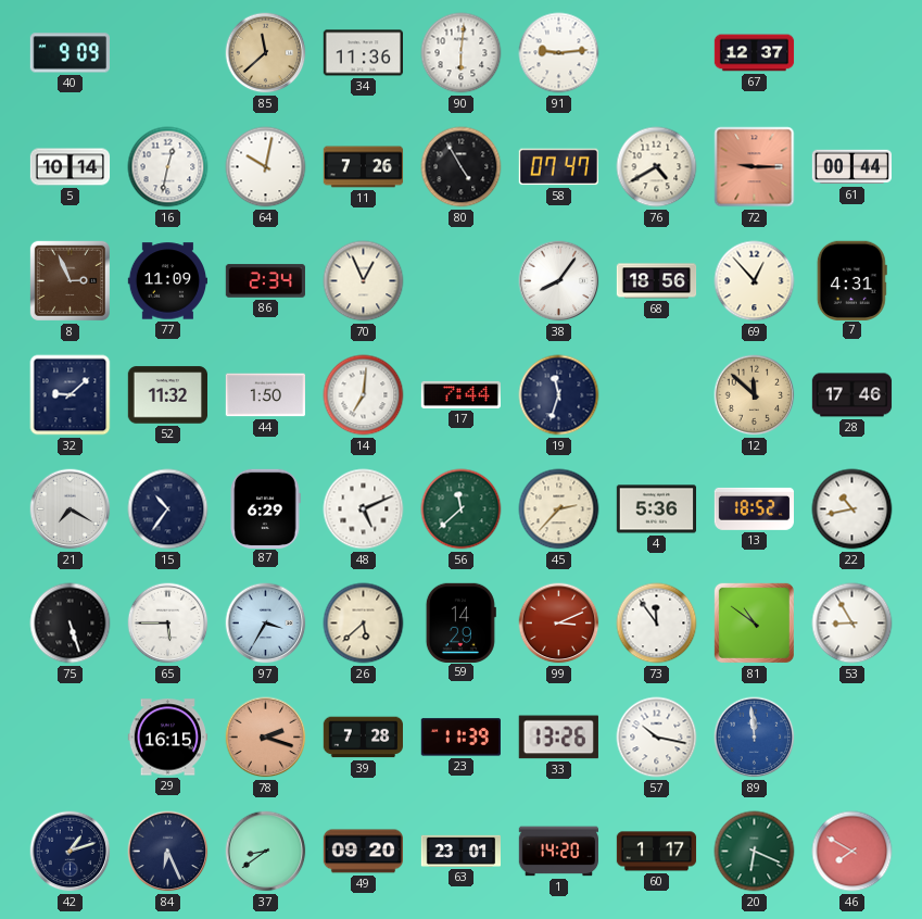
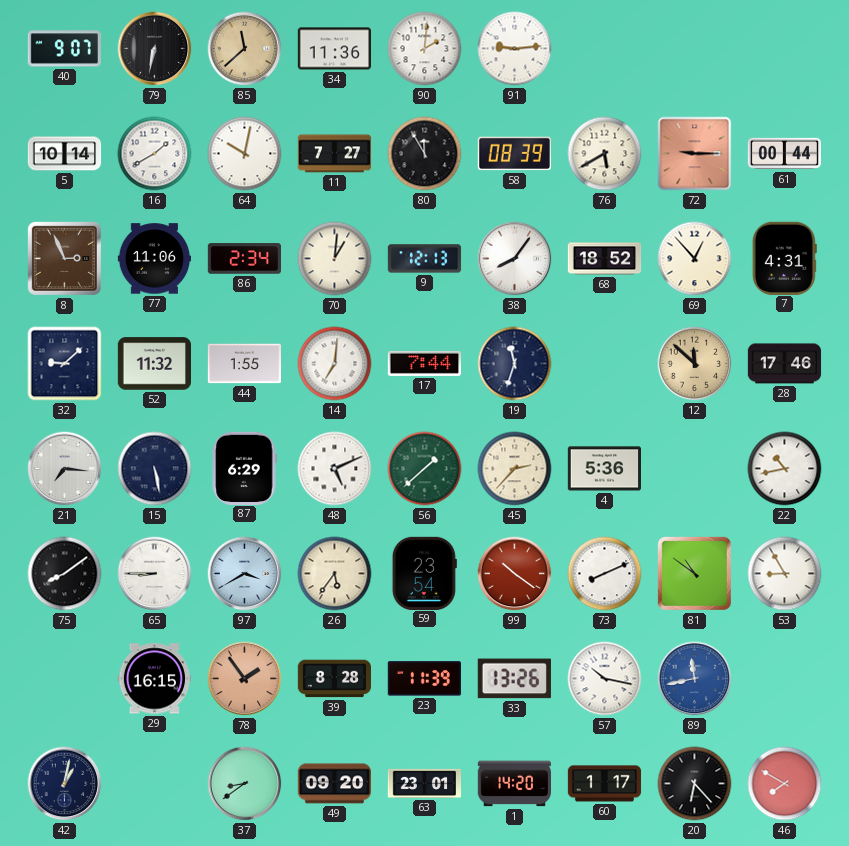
40: 9:09 -> 9:07
79: none -> 6:32
90: 6:01 -> 2:01
67: 12:37 -> none
16: 12:32 -> 1:40
11: 7:26 -> 7:27
80: 4:55 -> 11:55
58: 07:47 -> 08:39
76: 4:40 -> 5:40
77: 11:09 -> 11:06
70: 12:56 -> 1:01
9: none -> 12:13
68: 18:56 -> 18:52
44: 1:50 -> 1:55
21: 7:20 -> 7:16
15: 10:36 -> 5:28
56: 11:38 -> 1:38
13: 18:52 -> none
75: 5:27 -> 8:09
65: 5:45 -> 8:45
97: 3:35 -> 3:40
26: 5:38 -> 5:36
59: 14:29 -> 23:54
99: 3:11 -> 10:21
73: 11:54 -> 8:11
78: 2:18 -> 1:54
39: 7:28 -> 8:28
89: 11:59 -> 11:43
42: 1:12 -> 1:02
84: 6:26 -> none
20: 6:19 -> 6:23
20 dial: green -> black
